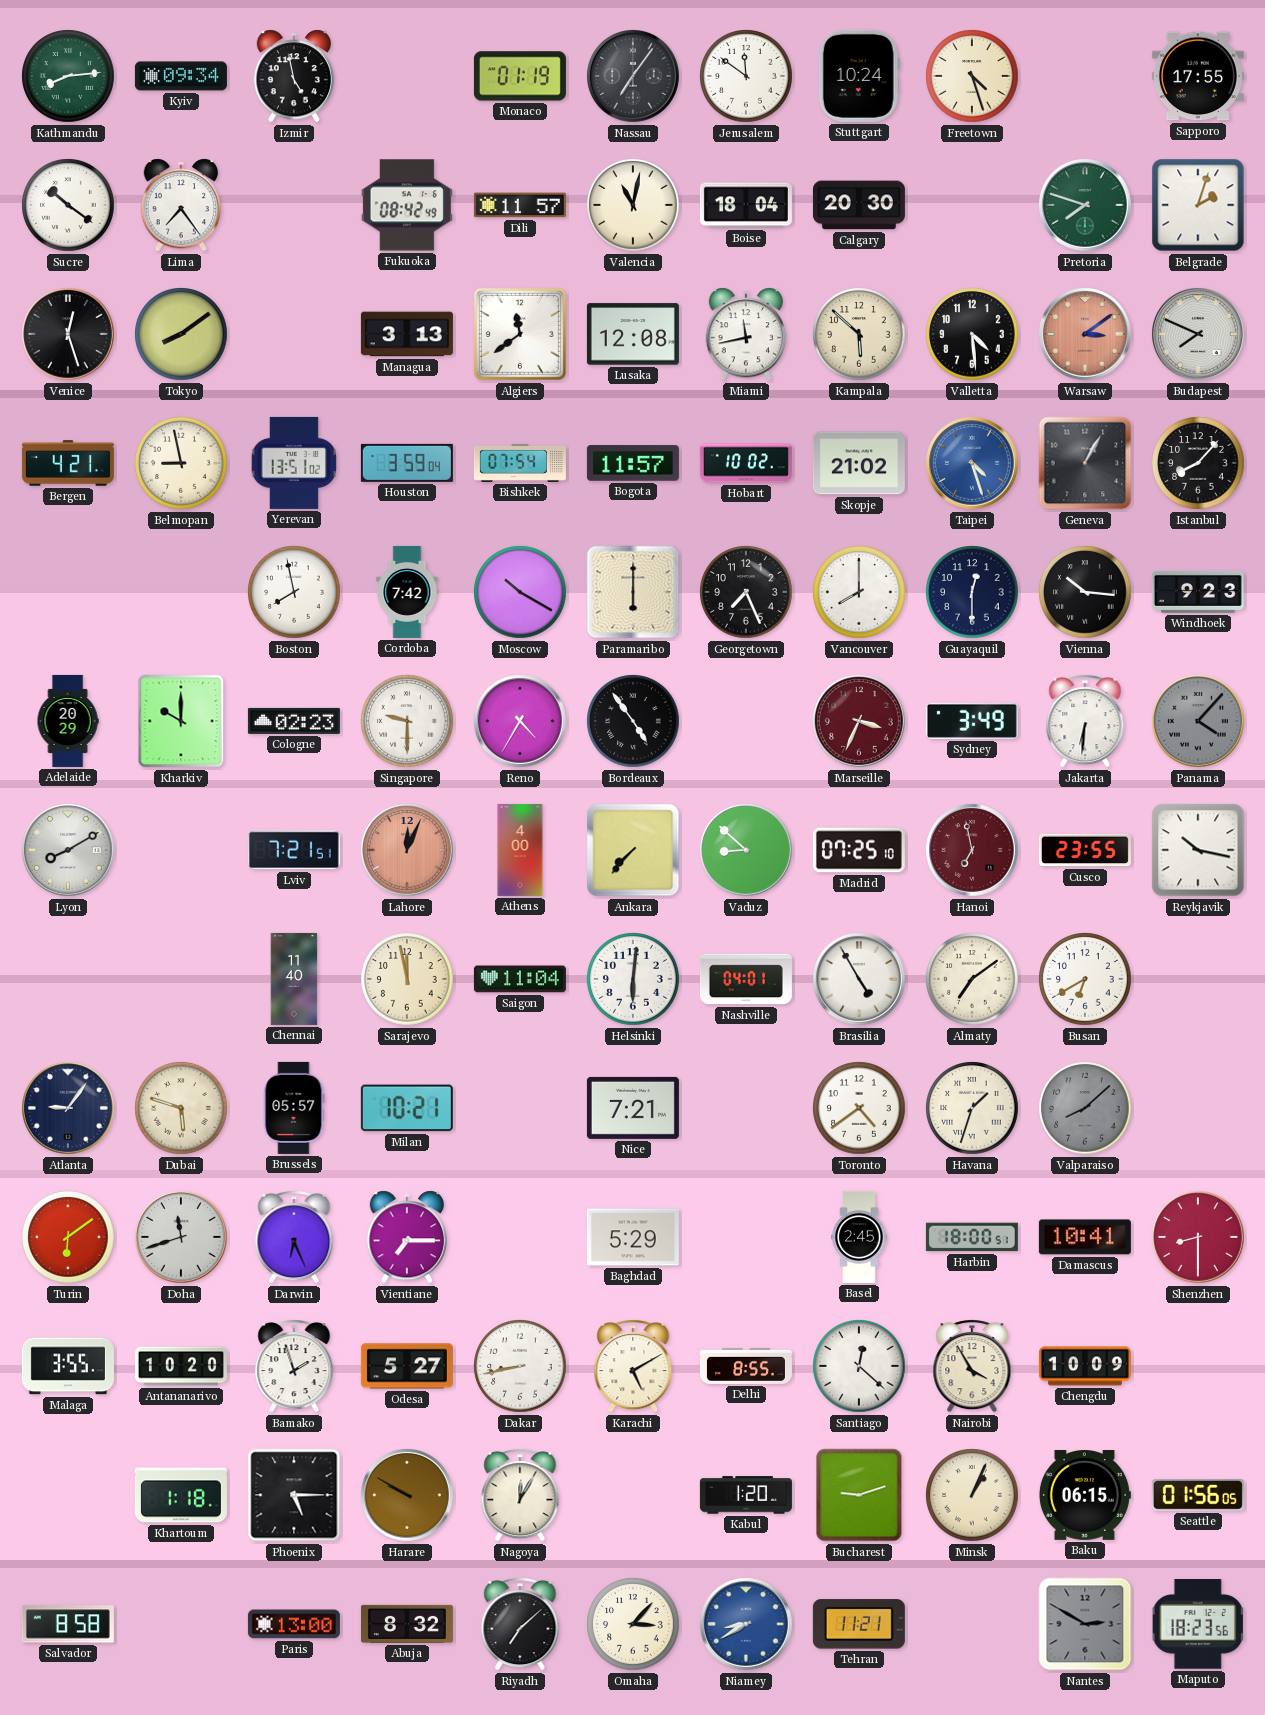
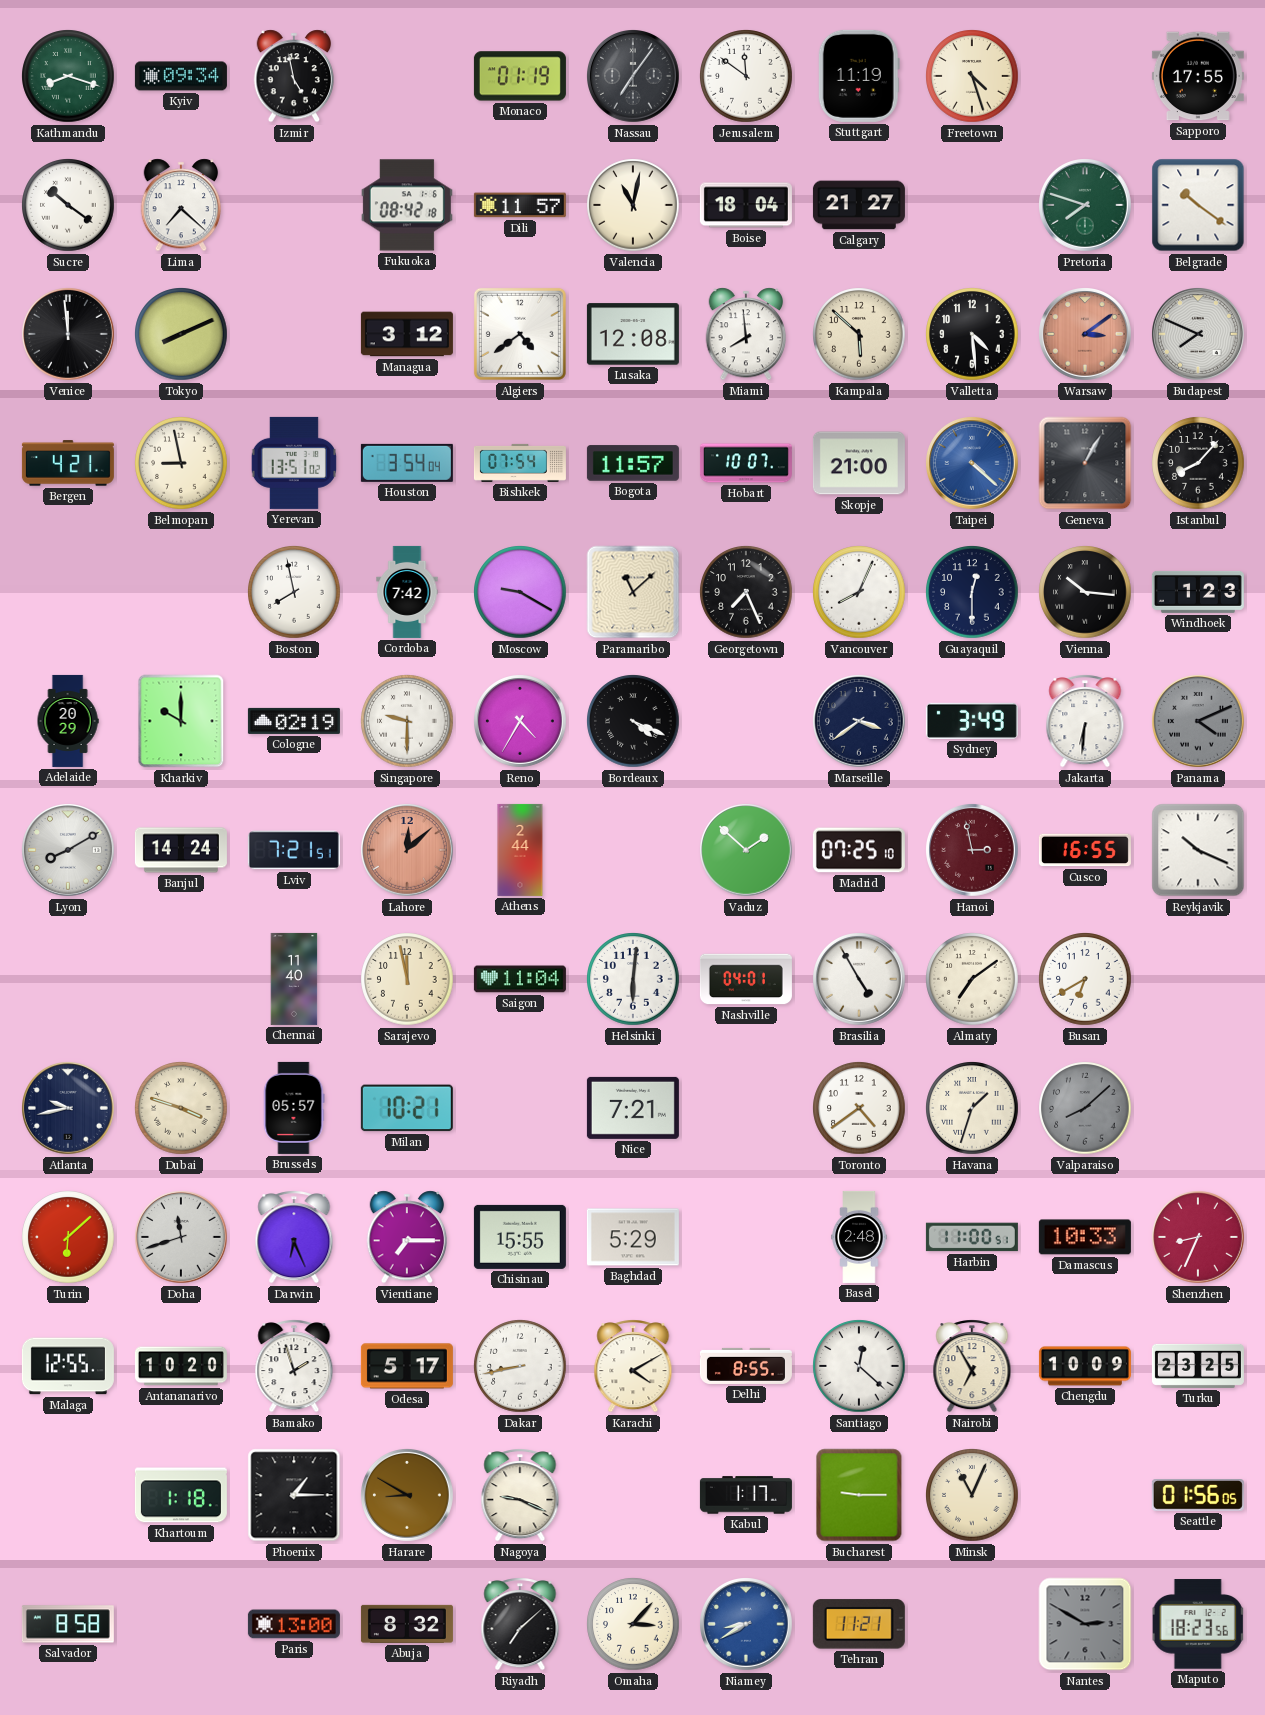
Kathmandu: 8:14 -> 8:18
Stuttgart: 10:24 -> 11:19
Lima: 7:24 -> 7:22
Fukuoka: 08:42:49 -> 08:42:18
Calgary: 20:30 -> 21:27
Belgrade: 2:03 -> 10:21
Venice: 12:27 -> 11:59
Tokyo: 8:09 -> 8:11
Managua: 3:13 -> 3:12
Algiers: 11:39 -> 4:39
Miami: 11:43 -> 7:59
Houston: 3:59 -> 3:54
Hobart: 10:02 -> 10:07
Skopje: 21:02 -> 21:00
Taipei: 4:27 -> 4:22
Moscow: 10:20 -> 9:20
Paramaribo: 6:00 -> 11:08
Vancouver: 8:00 -> 8:04
Windhoek: 9:23 -> 1:23
Cologne: 02:23 -> 02:19
Bordeaux: 4:54 -> 4:19
Marseille: 3:34 -> 3:39
Marseille dial: burgundy -> navy
Panama: 4:07 -> 4:11
Banjul: none -> 14:24
Lahore: 12:04 -> 12:08
Athens: 4:00 -> 2:44
Ankara: 7:37 -> none
Vaduz: 8:52 -> 1:52
Hanoi: 6:58 -> 2:58
Cusco: 23:55 -> 16:55
Reykjavik: 10:17 -> 10:19
Atlanta: 9:06 -> 9:43
Dubai: 5:48 -> 3:48
Turin: 6:09 -> 6:08
Chisinau: none -> 15:55
Basel: 2:45 -> 2:48
Harbin: 18:00 -> 11:00
Damascus: 10:41 -> 10:33
Shenzhen: 8:30 -> 8:34
Malaga: 3:55 -> 12:55
Odesa: 5:27 -> 5:17
Karachi: 5:10 -> 4:10
Nairobi: 3:55 -> 6:55
Turku: none -> 23:25
Phoenix: 5:15 -> 1:15
Harare: 9:50 -> 8:50
Nagoya: 12:05 -> 9:19
Kabul: 1:20 -> 1:17
Bucharest: 9:12 -> 9:15
Minsk: 1:04 -> 11:04
Baku: 06:15 -> none
